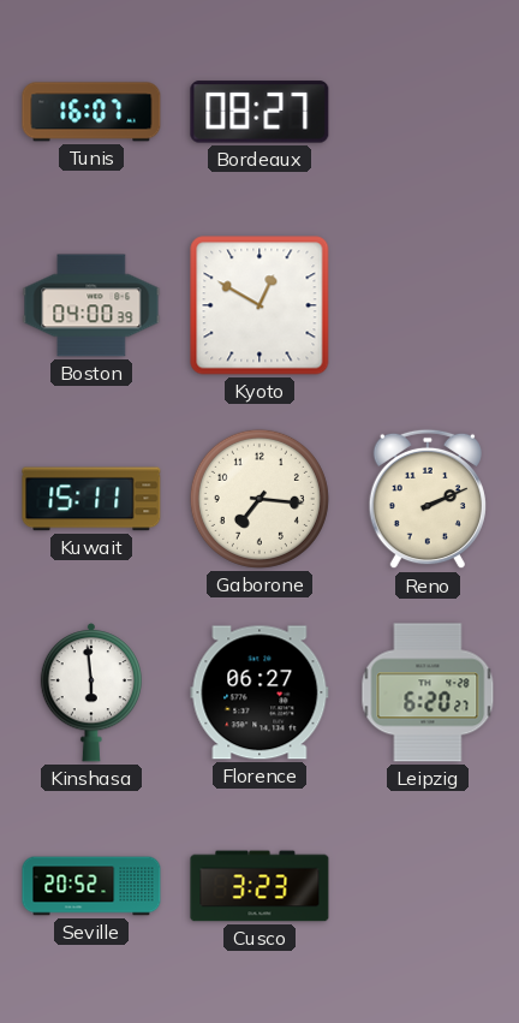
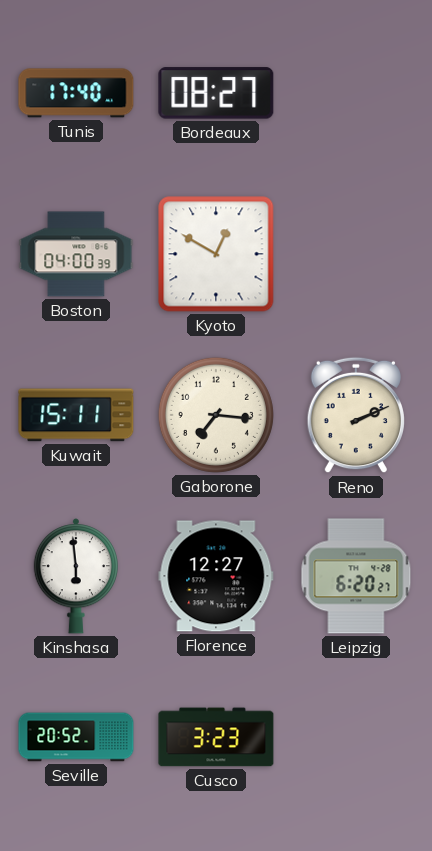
Tunis: 16:07 -> 17:40
Florence: 06:27 -> 12:27
